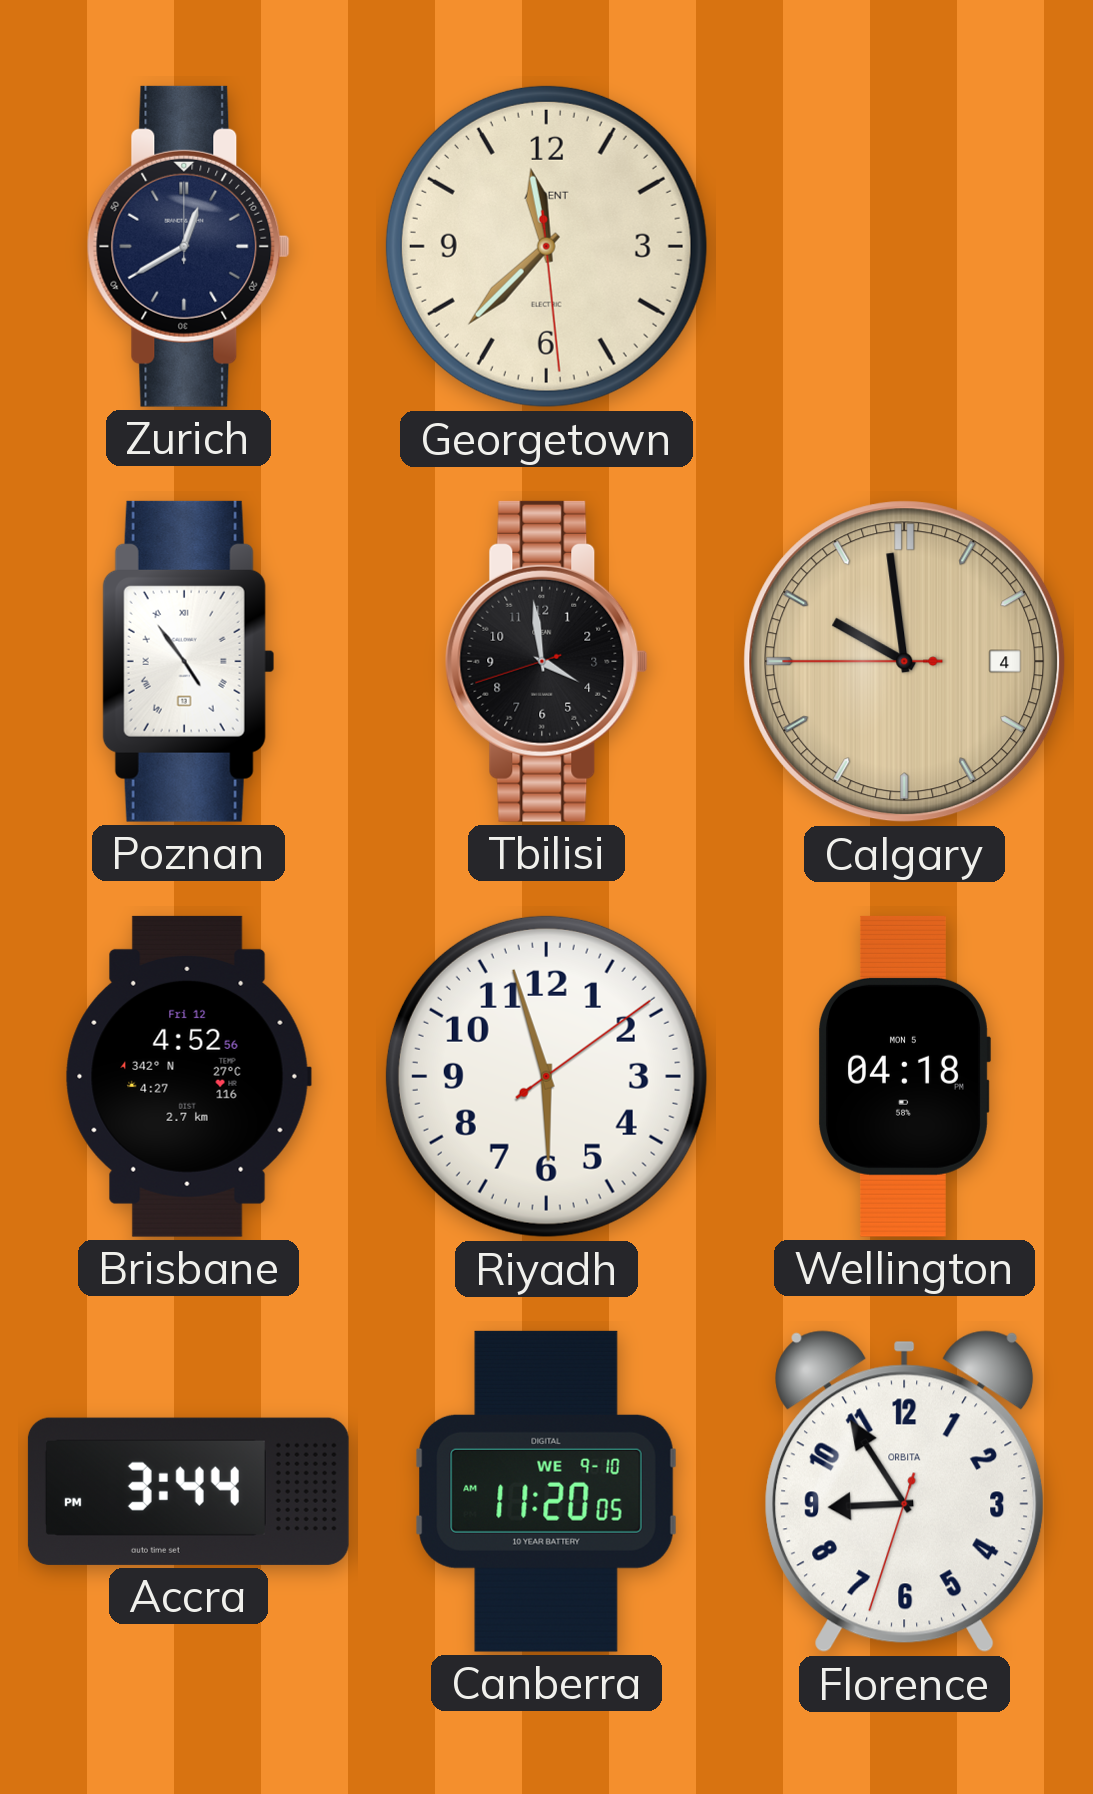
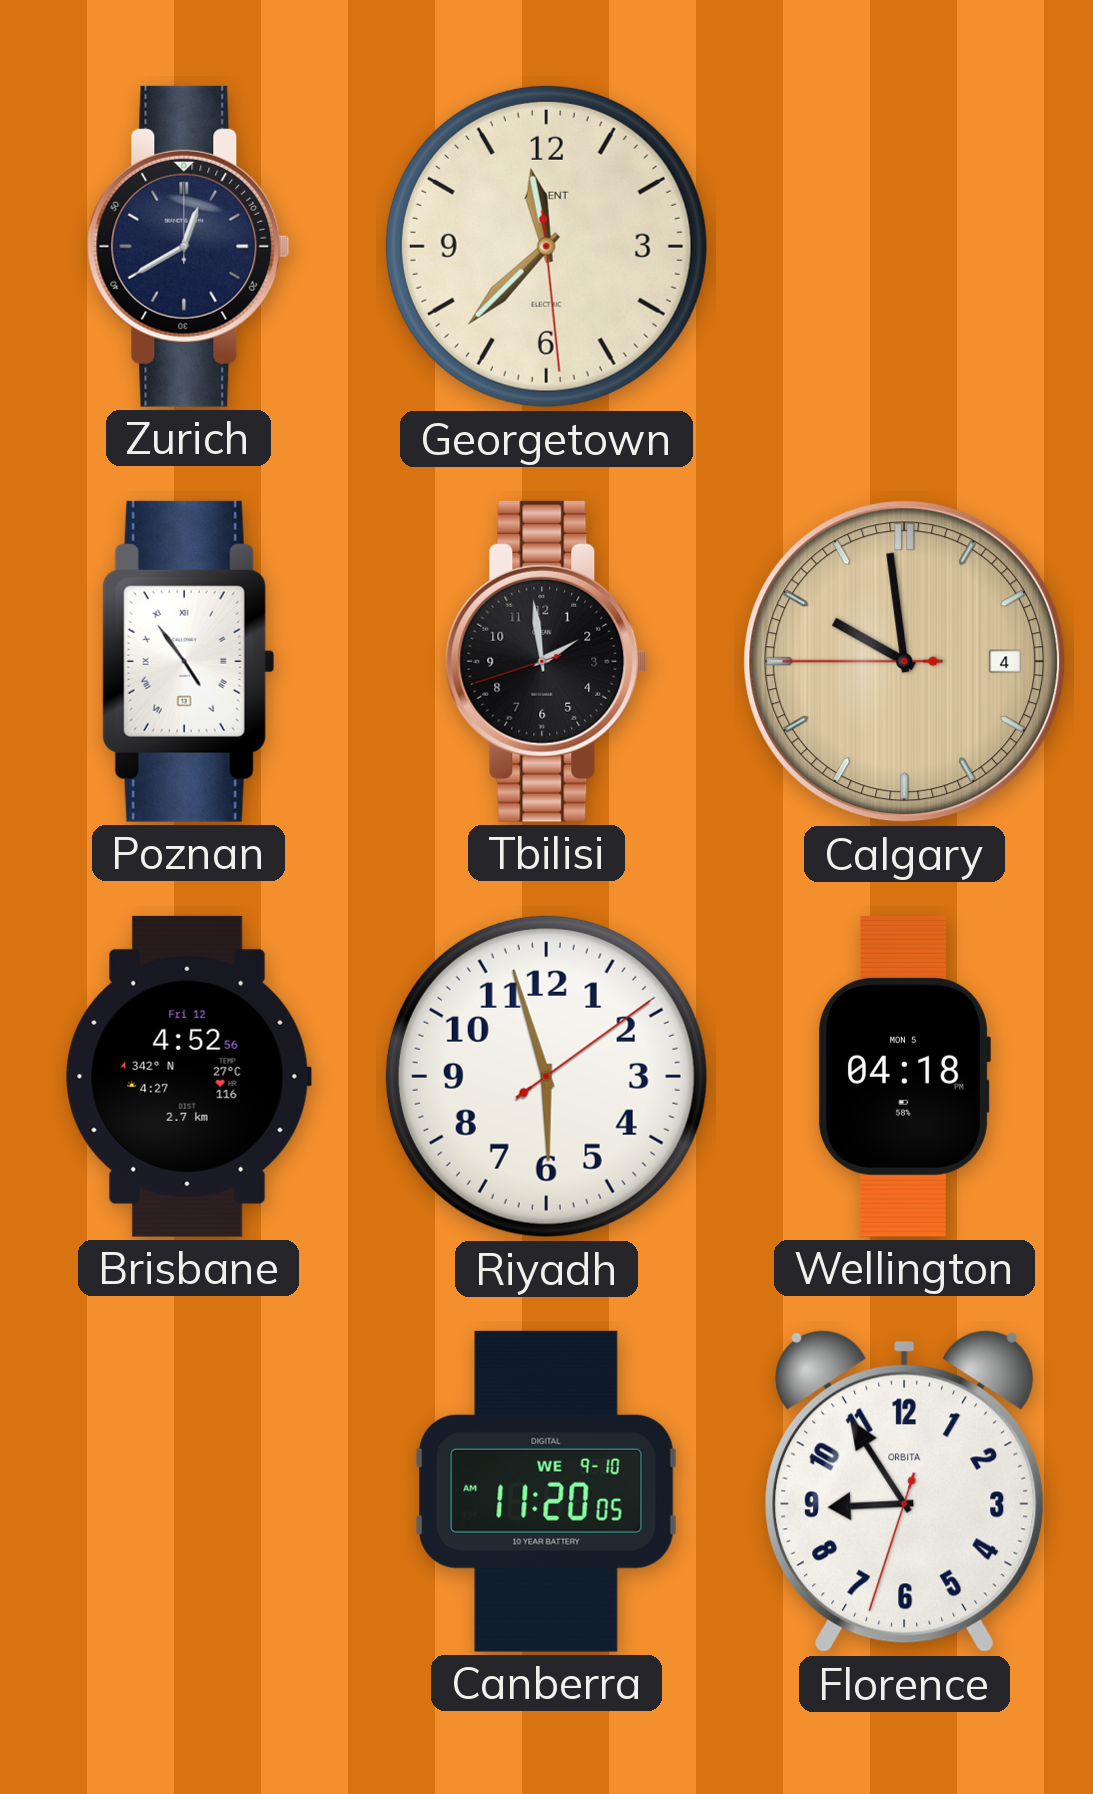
Tbilisi: 3:58 -> 1:58
Accra: 3:44 -> none
